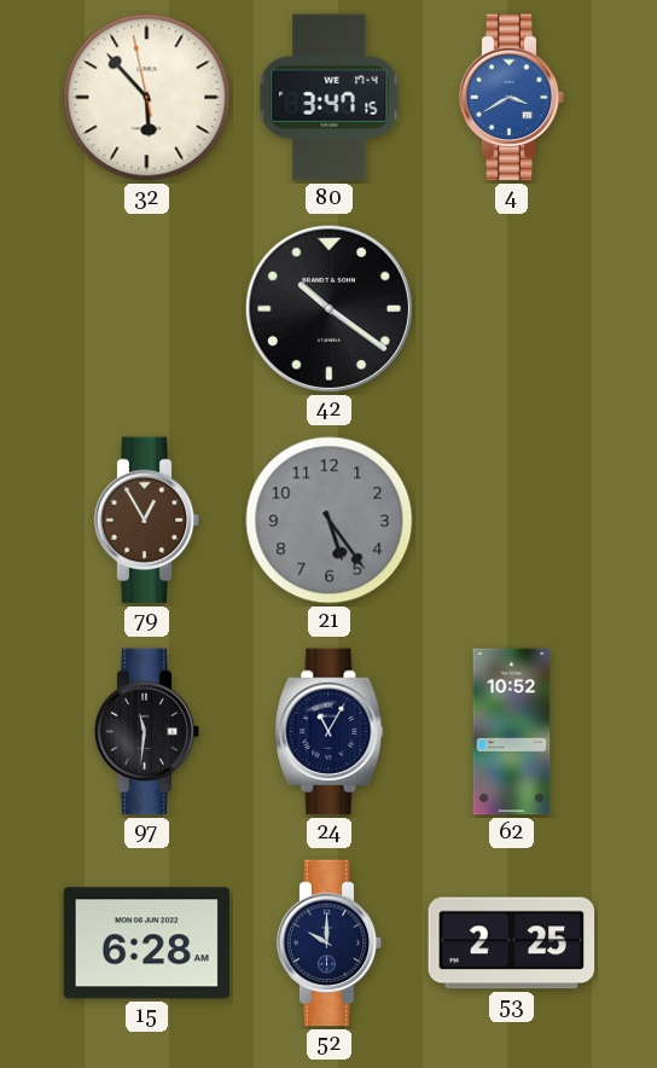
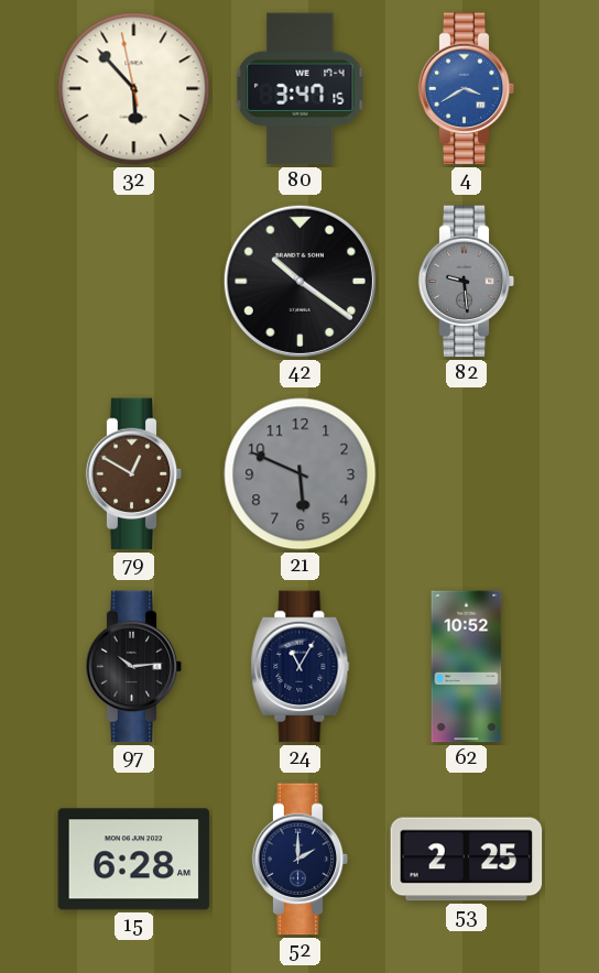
82: none -> 9:29
79: 12:55 -> 12:50
21: 5:24 -> 5:49
97: 11:31 -> 10:14
52: 10:00 -> 2:00
